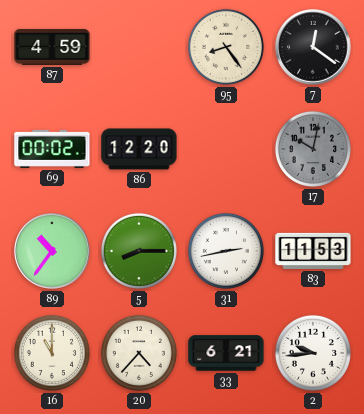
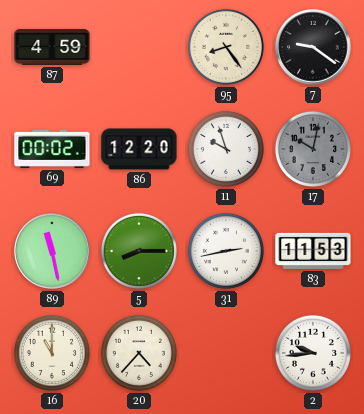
7: 12:21 -> 9:21
11: none -> 9:57
89: 10:36 -> 11:28
33: 6:21 -> none
